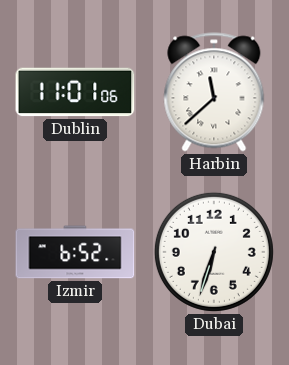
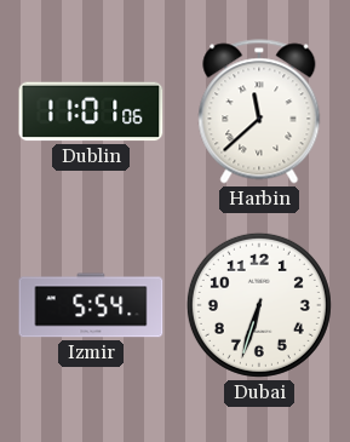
Izmir: 6:52 -> 5:54
